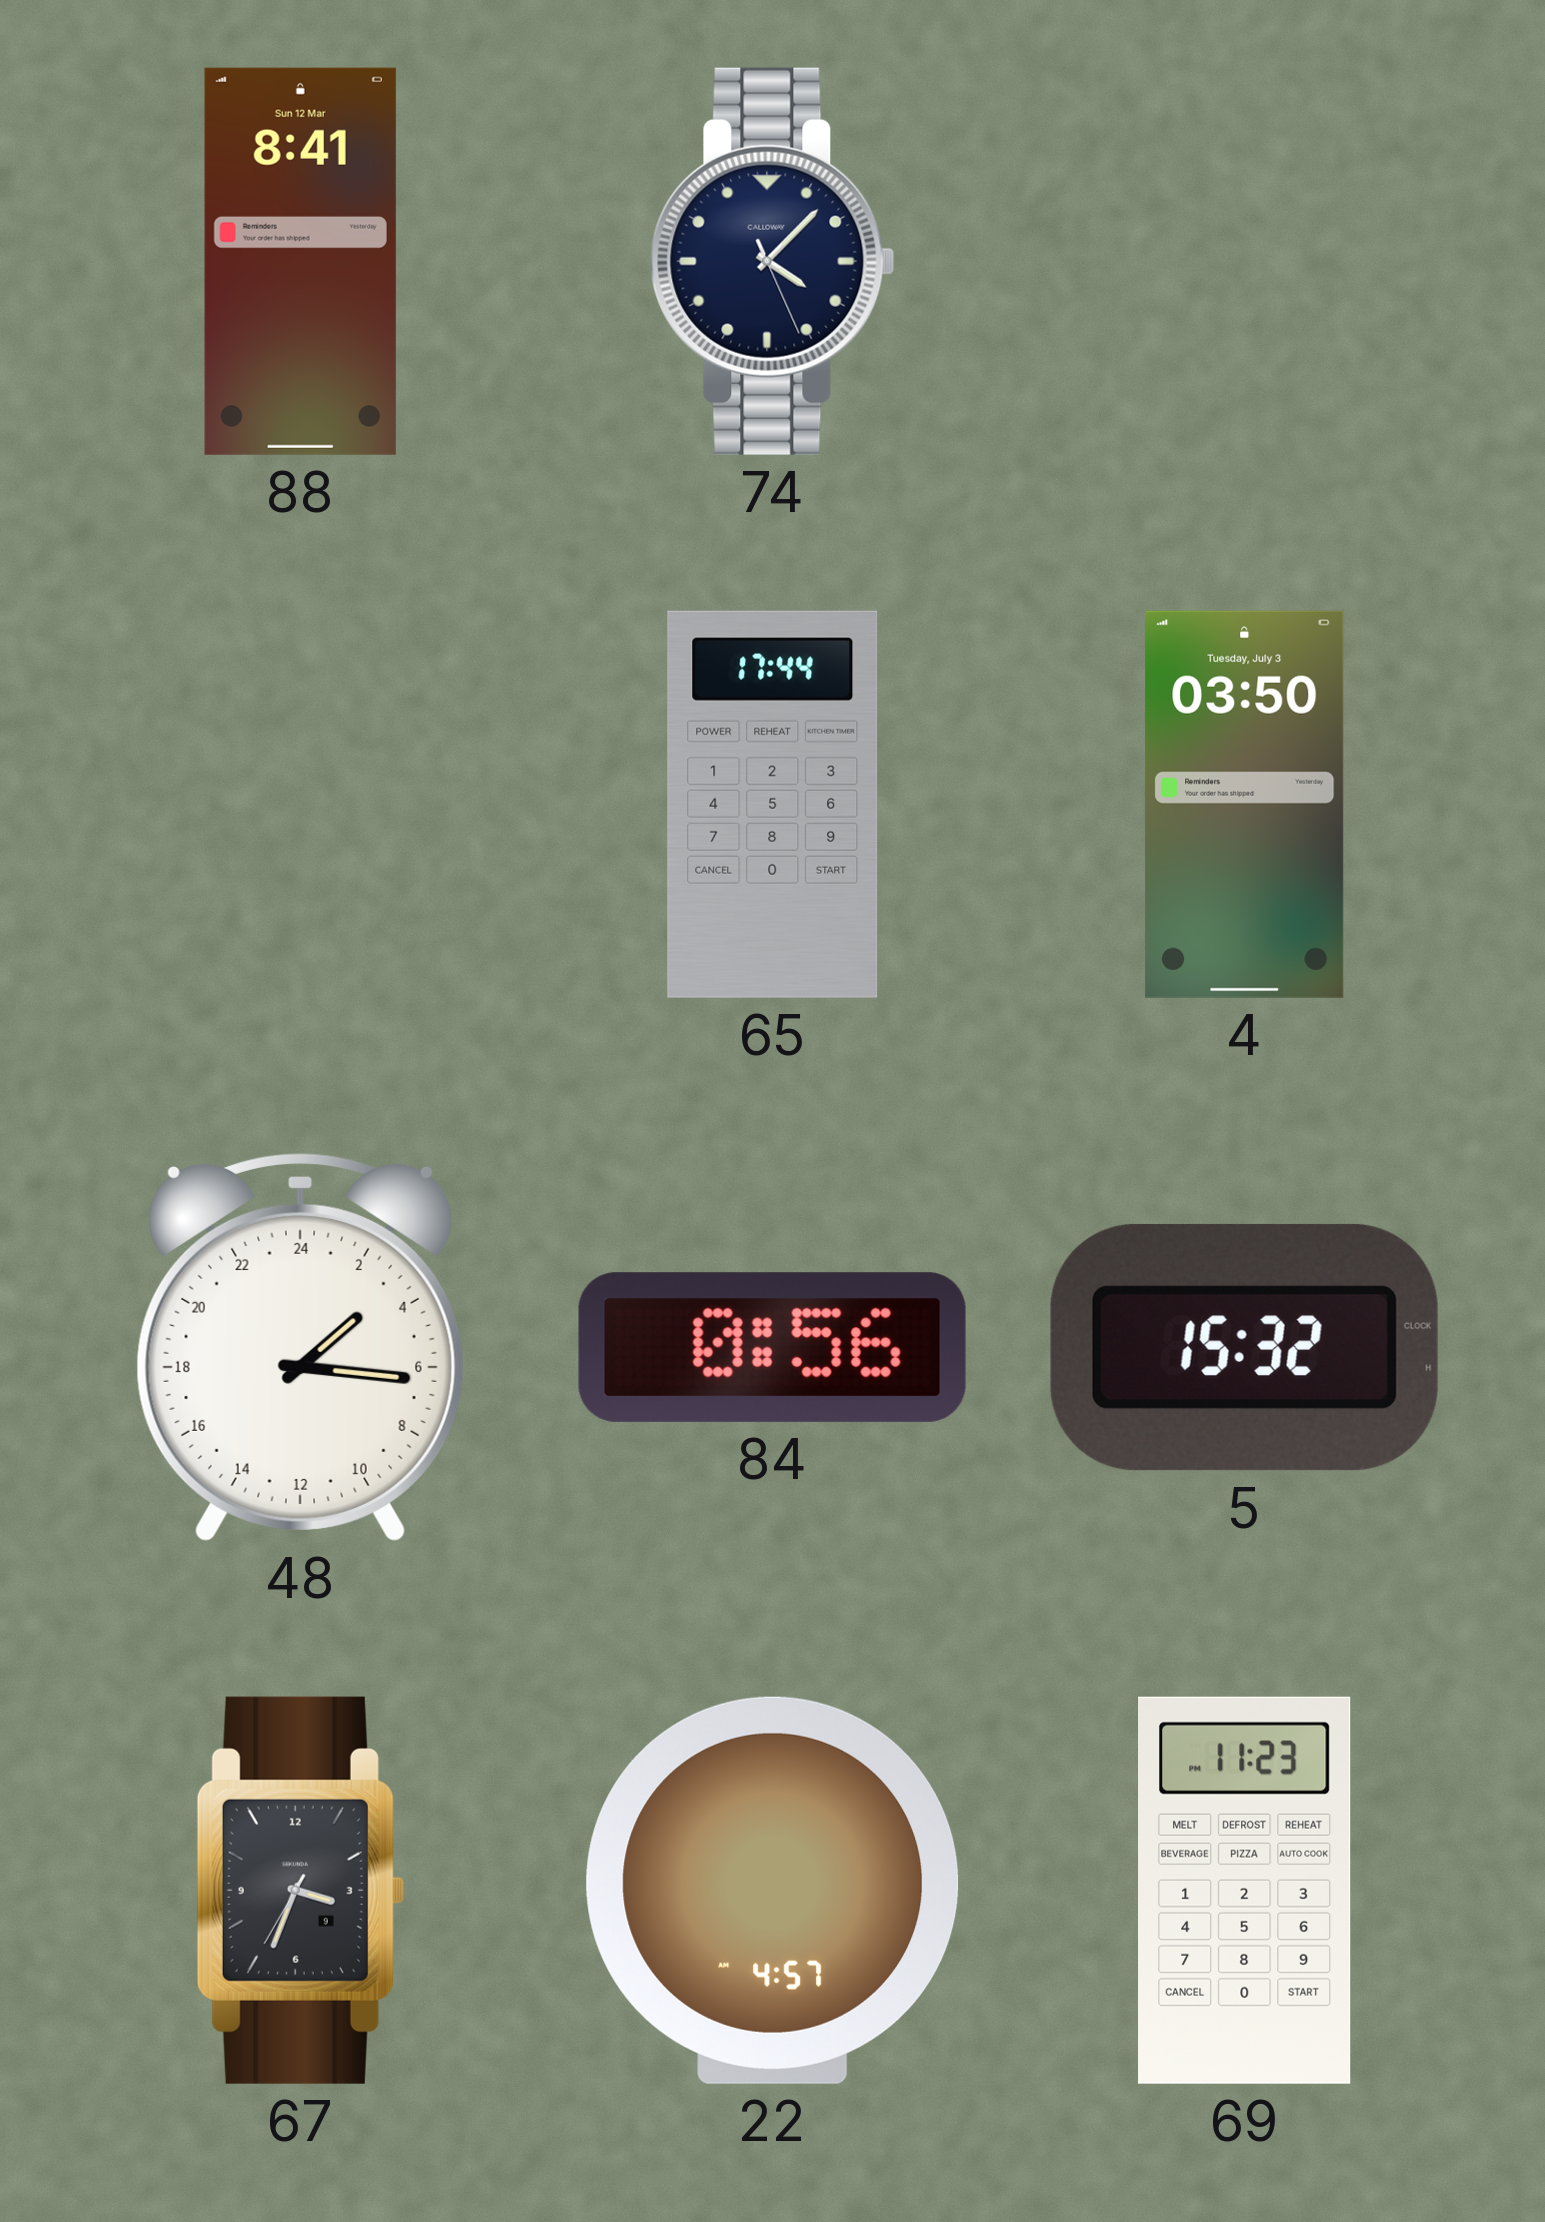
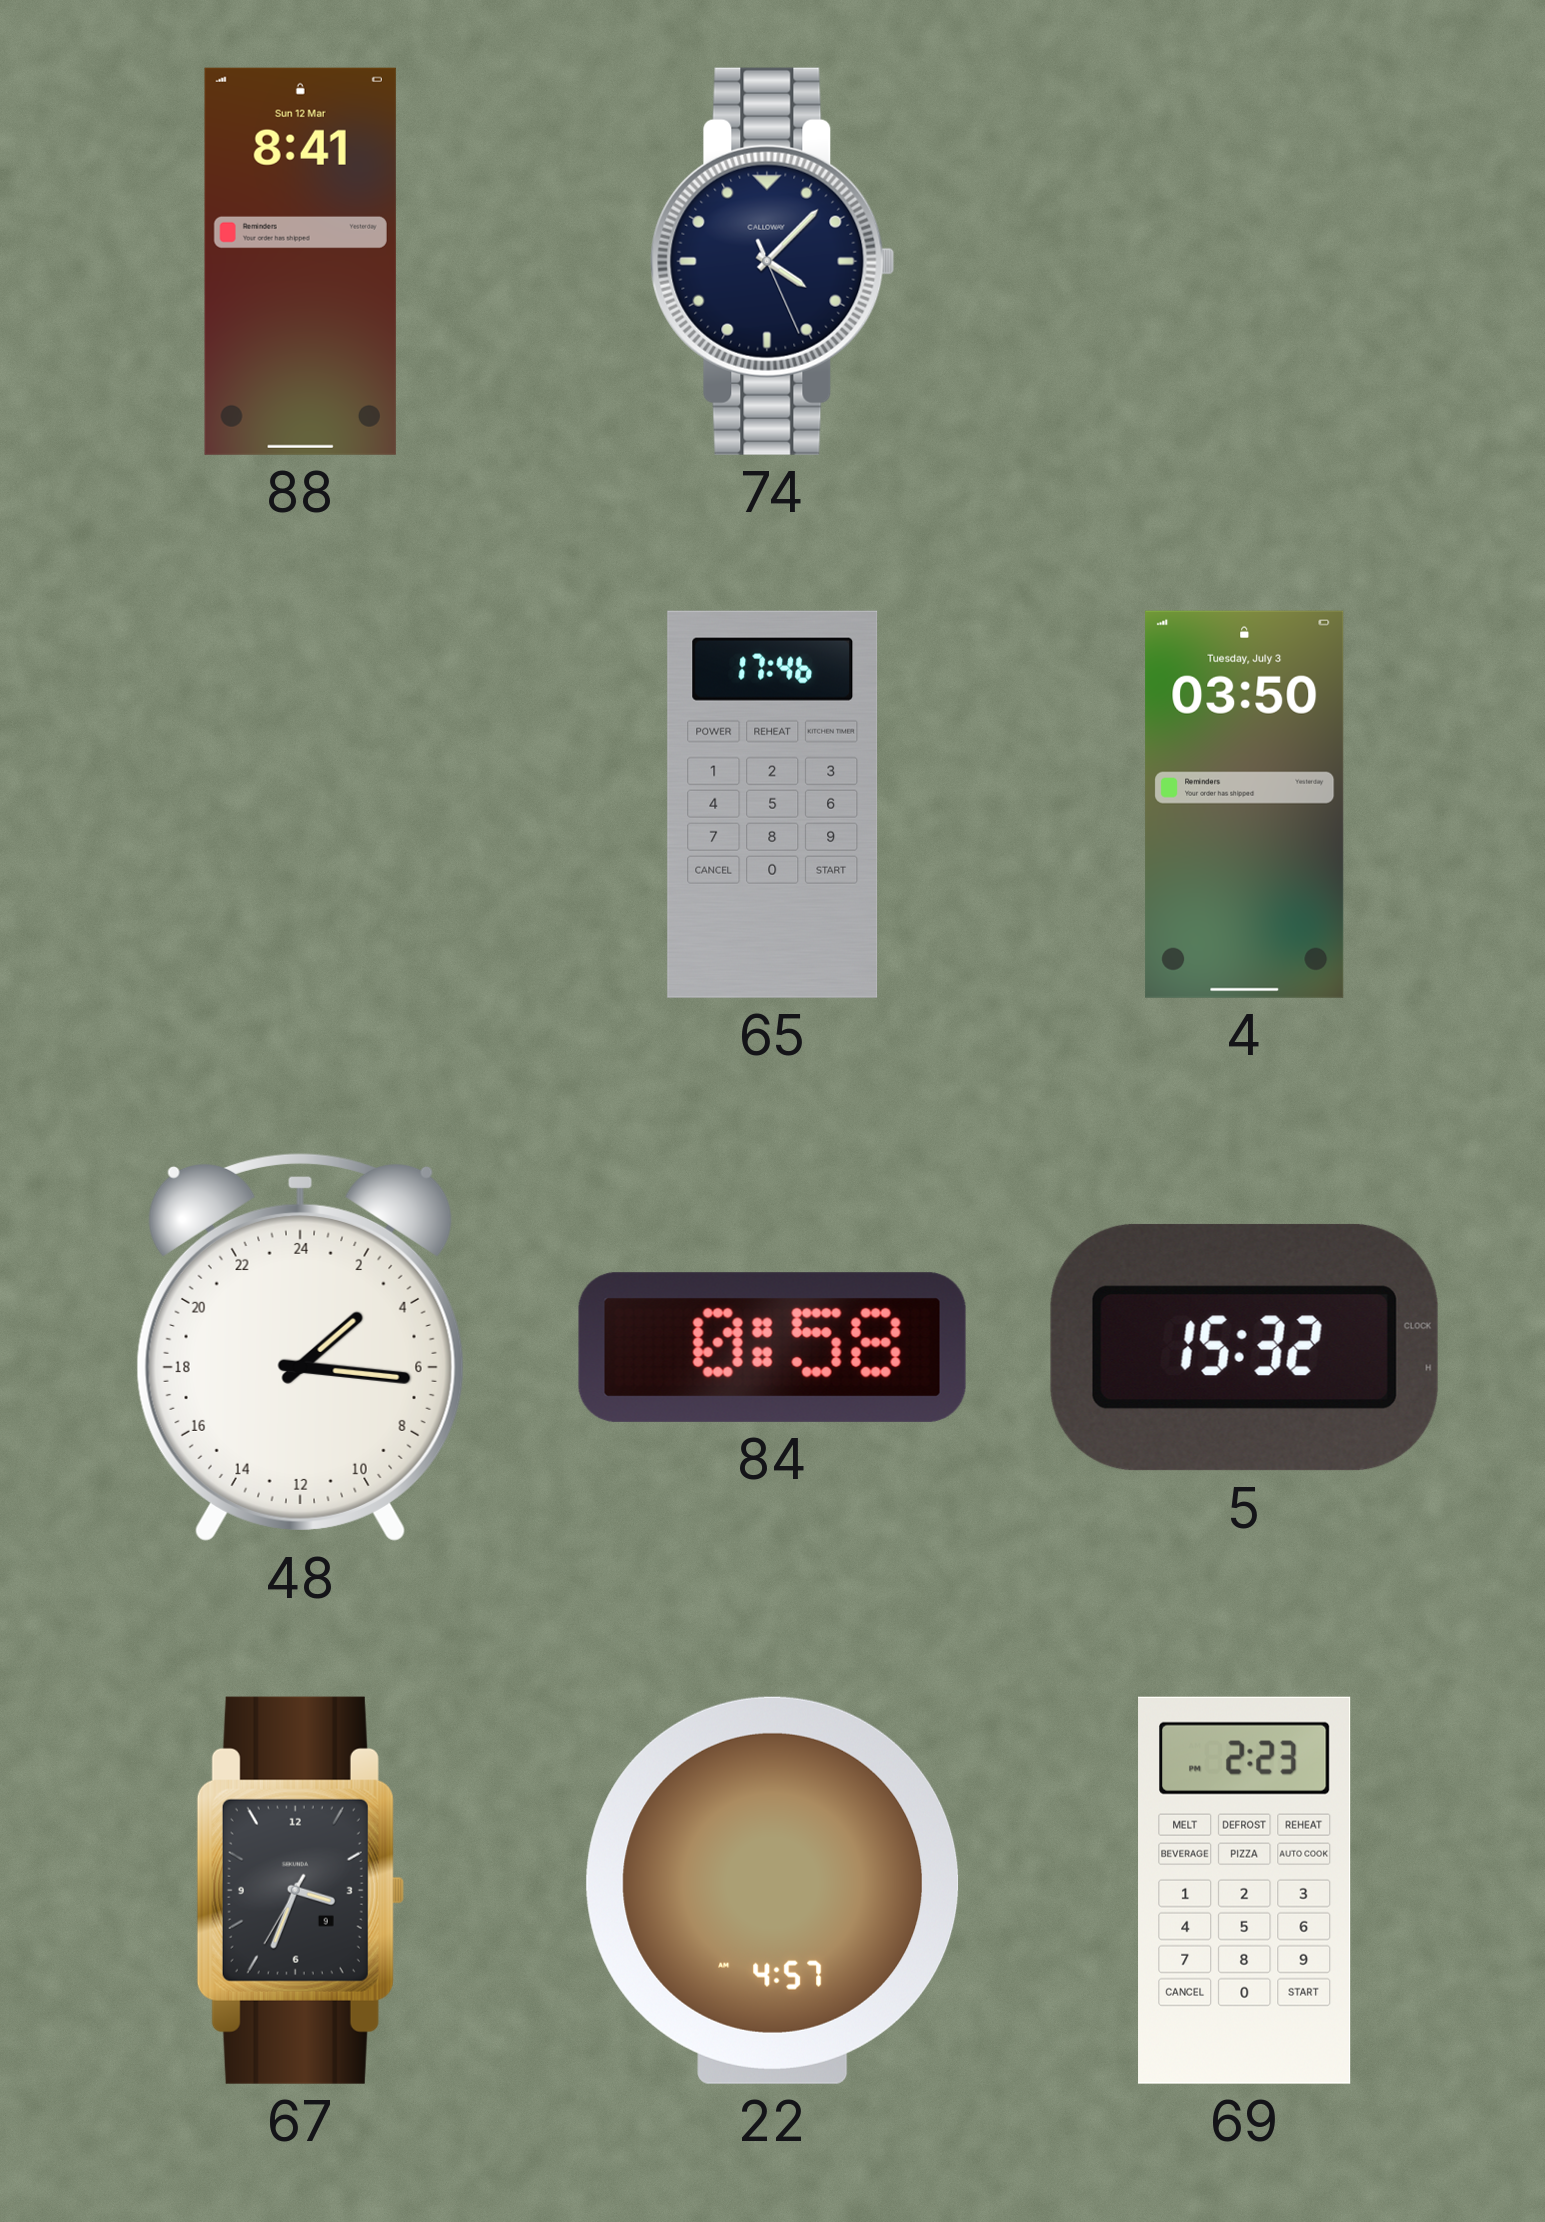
65: 17:44 -> 17:46
84: 0:56 -> 0:58
69: 11:23 -> 2:23
